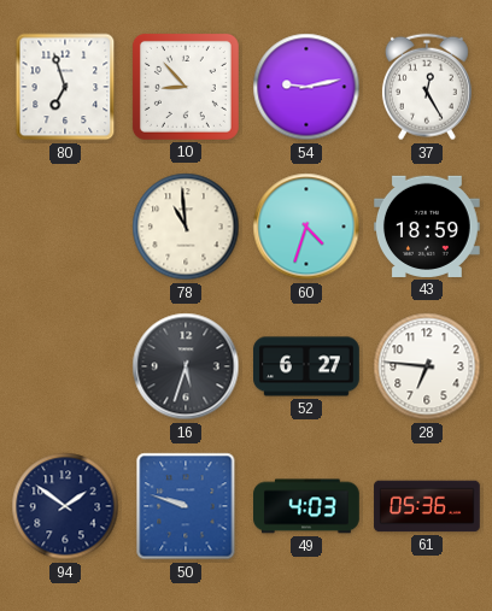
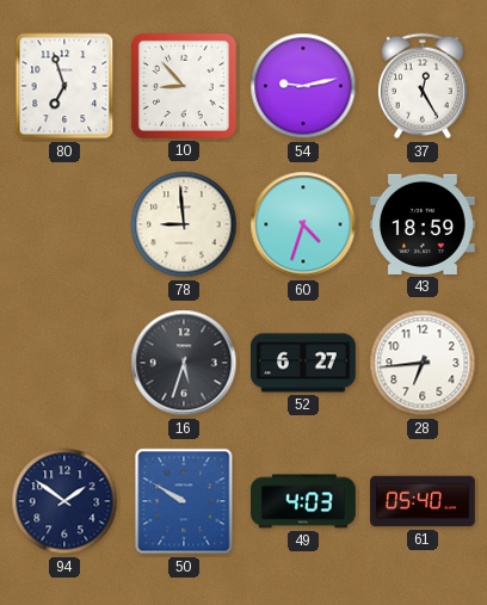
78: 10:59 -> 8:59
28: 6:46 -> 6:44
50: 9:48 -> 9:50
61: 05:36 -> 05:40
